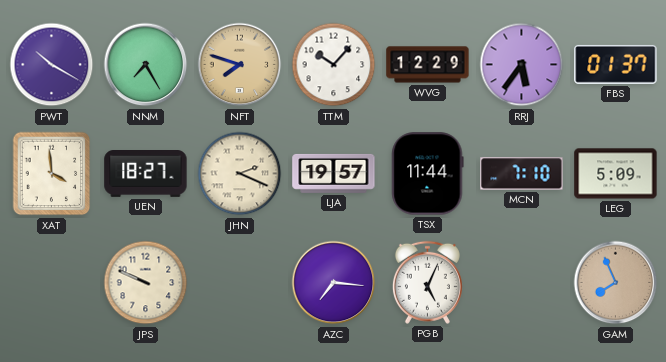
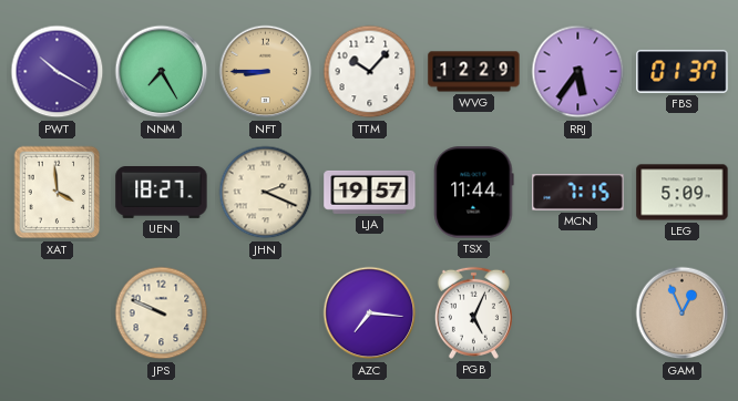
NFT: 7:48 -> 8:45
MCN: 7:10 -> 7:15
GAM: 7:56 -> 12:56
